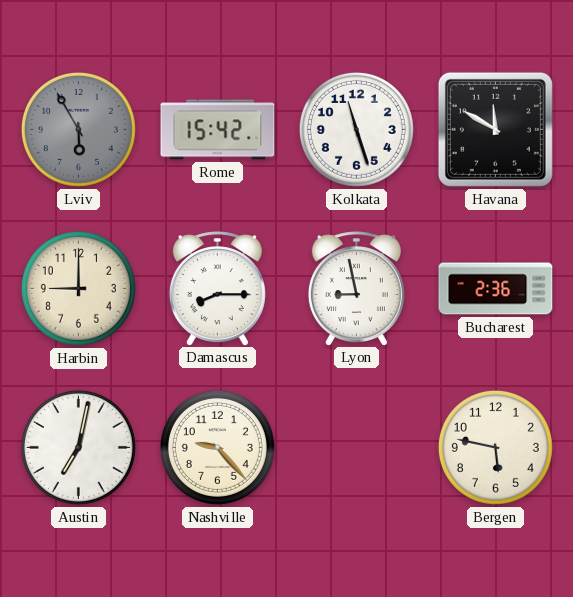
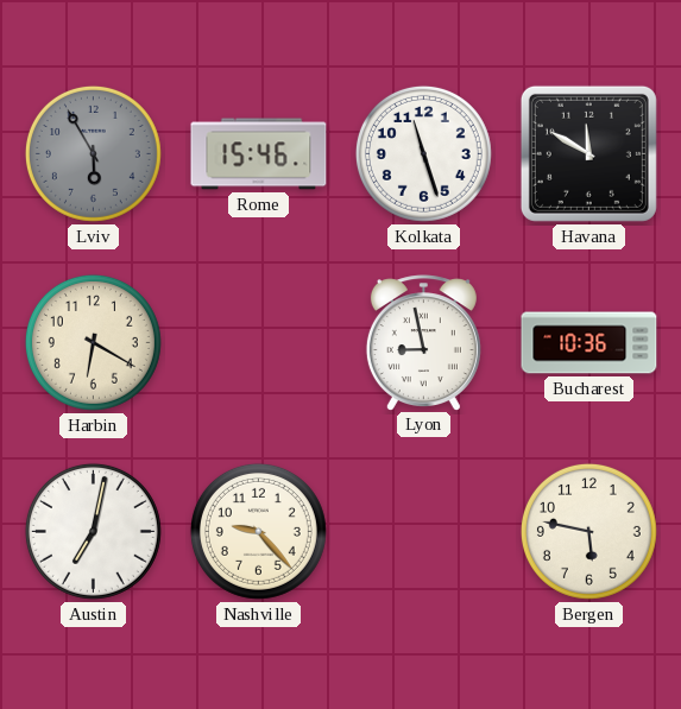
Rome: 15:42 -> 15:46
Harbin: 9:00 -> 6:20
Damascus: 8:15 -> none
Bucharest: 2:36 -> 10:36
